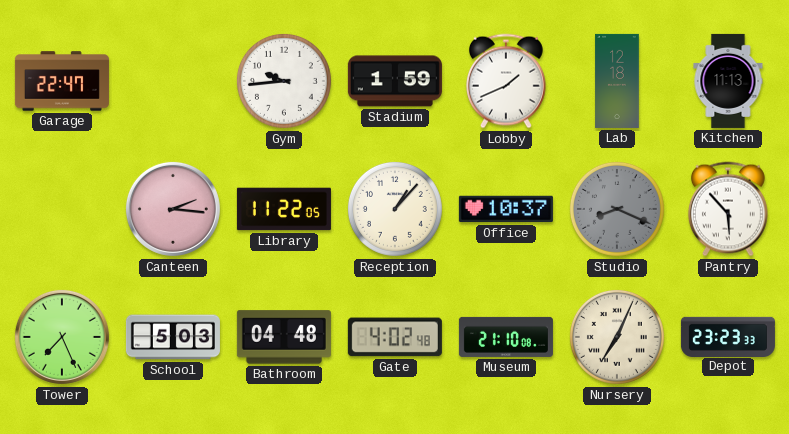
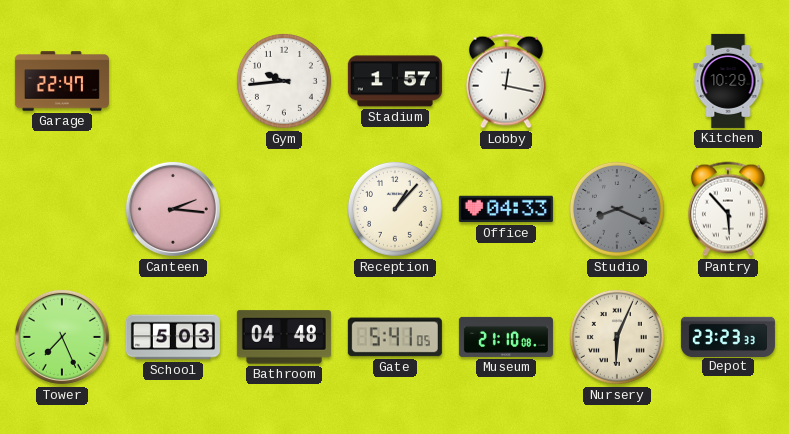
Stadium: 1:59 -> 1:57
Lobby: 1:41 -> 12:17
Lab: 12:18 -> none
Kitchen: 11:13 -> 10:29
Library: 11:22 -> none
Office: 10:37 -> 04:33
Gate: 4:02 -> 5:41
Nursery: 7:04 -> 6:04
